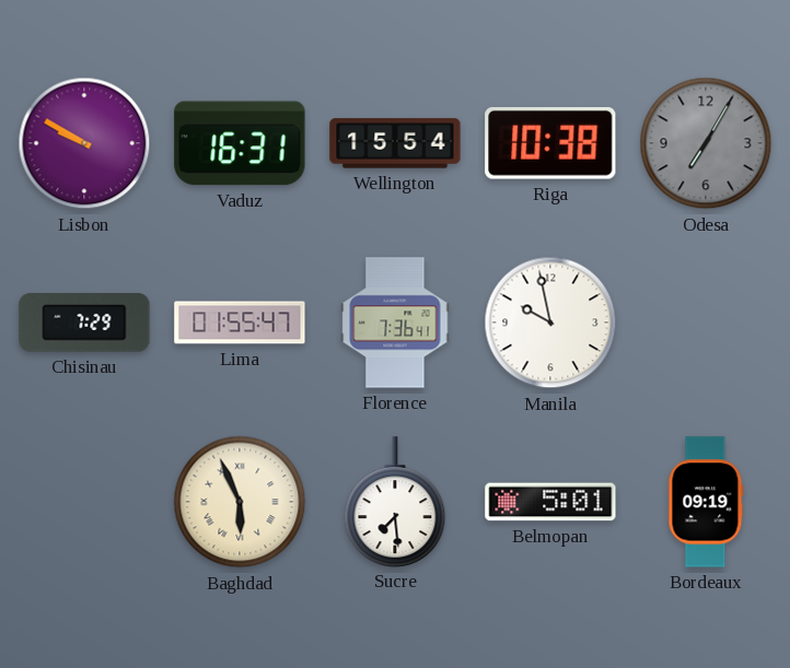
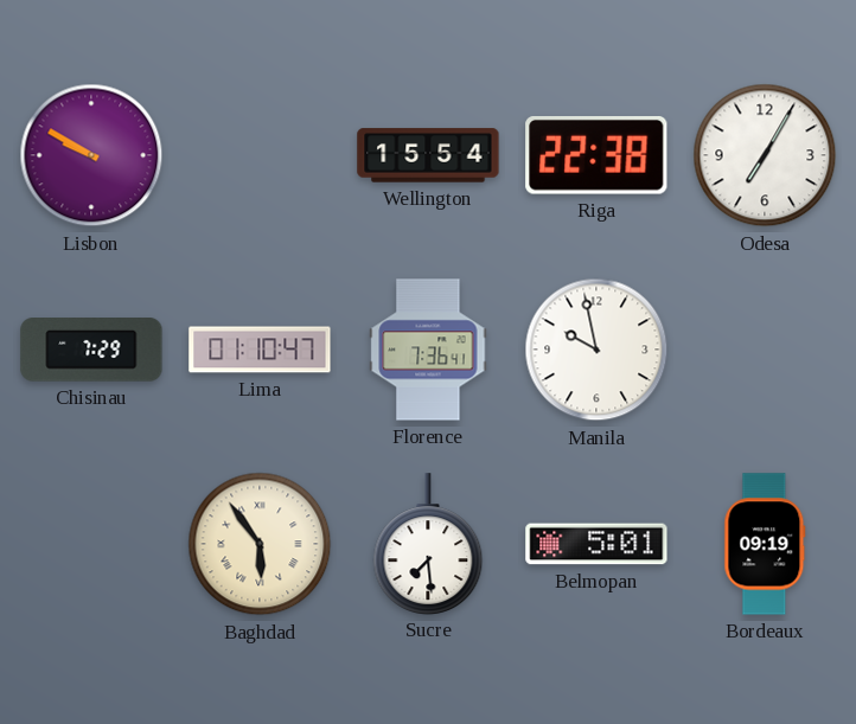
Vaduz: 16:31 -> none
Riga: 10:38 -> 22:38
Odesa dial: grey -> white
Lima: 01:55 -> 01:10
Baghdad: 5:56 -> 5:54
